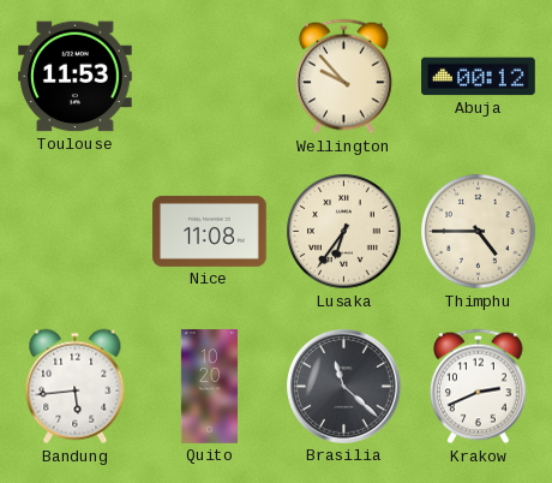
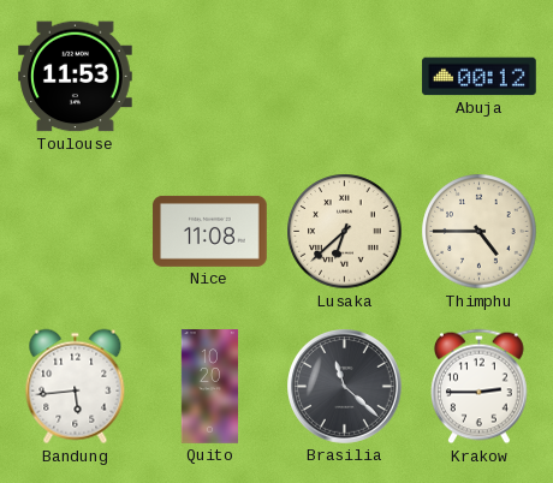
Wellington: 9:53 -> none
Lusaka: 6:36 -> 6:38
Krakow: 2:41 -> 2:45
